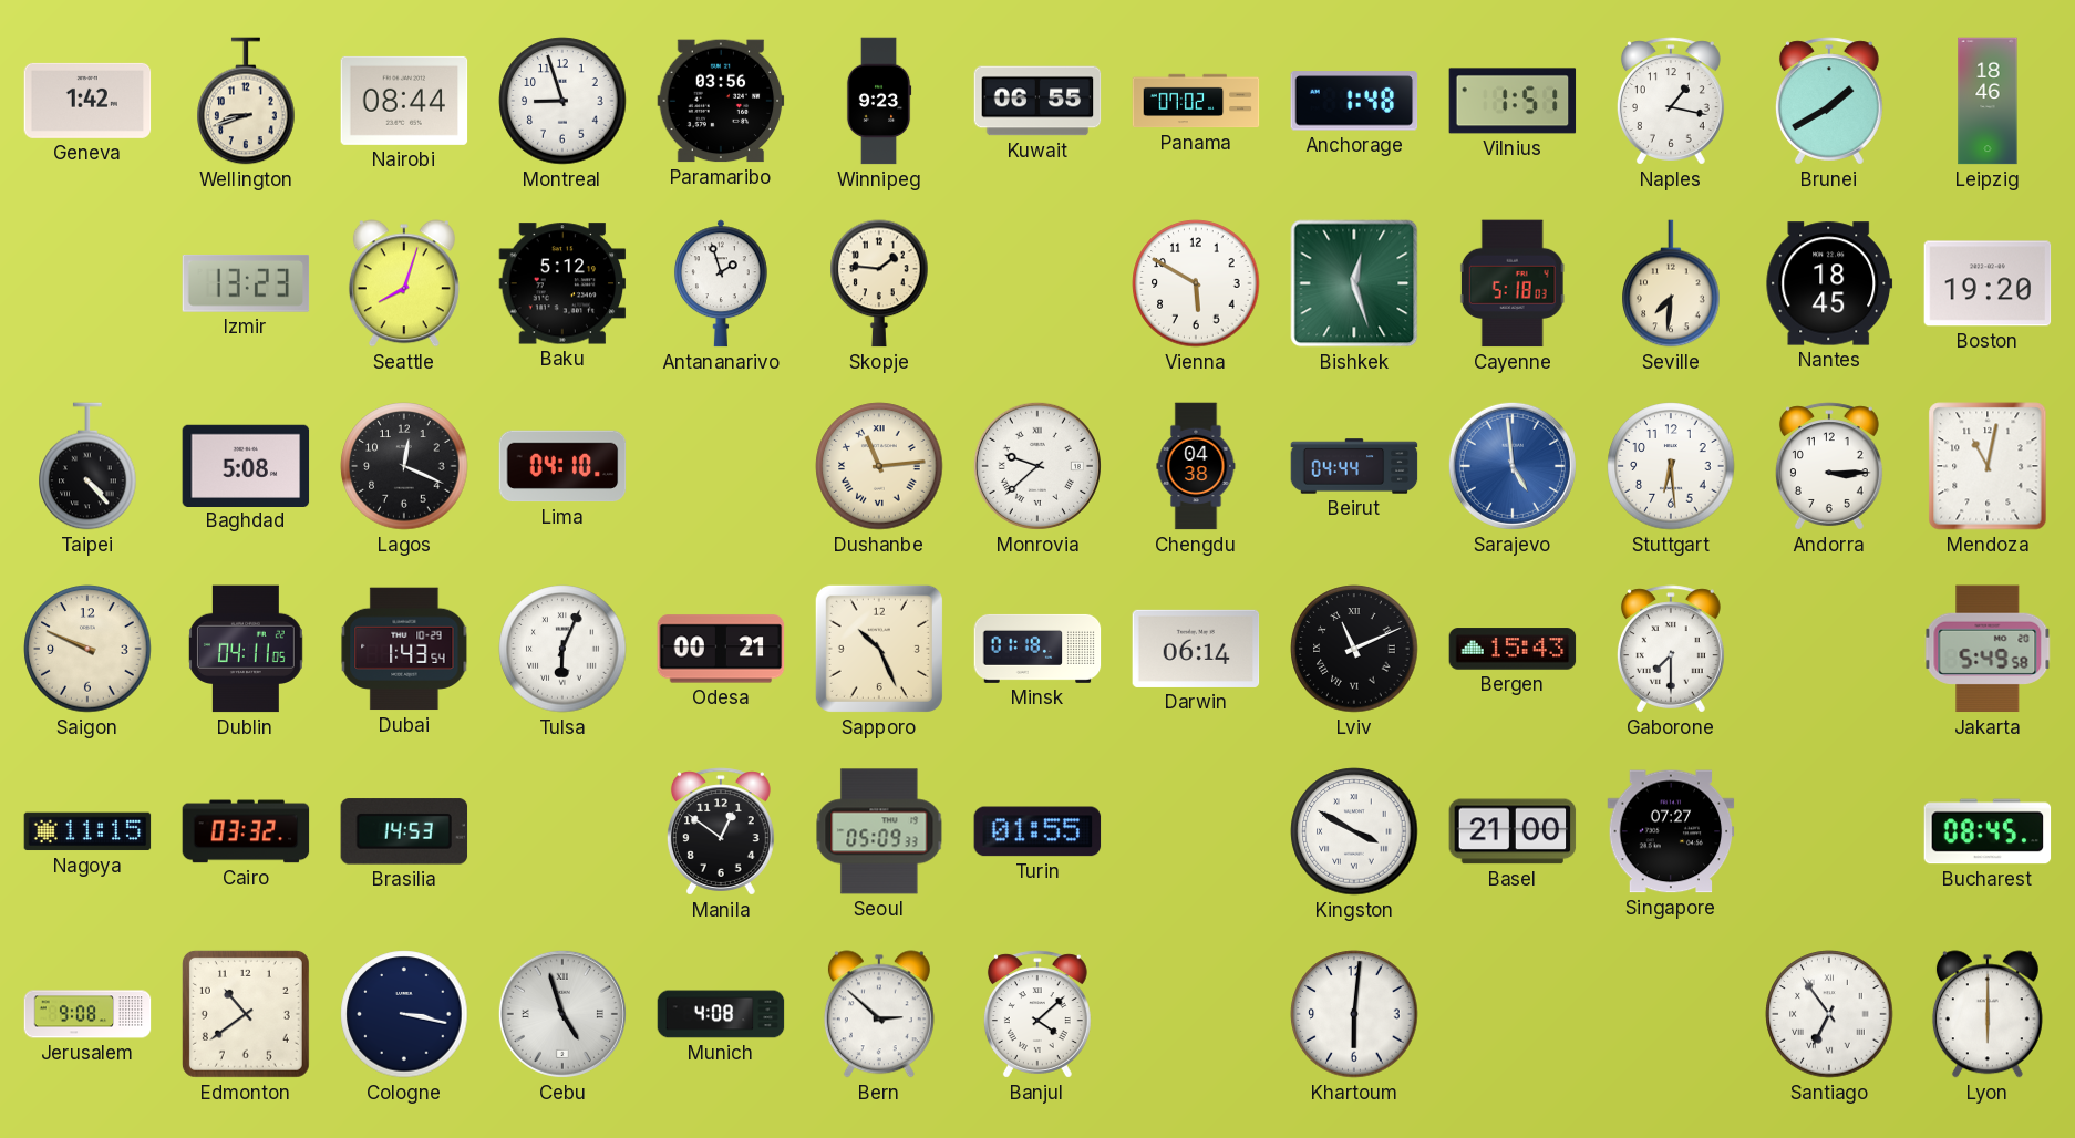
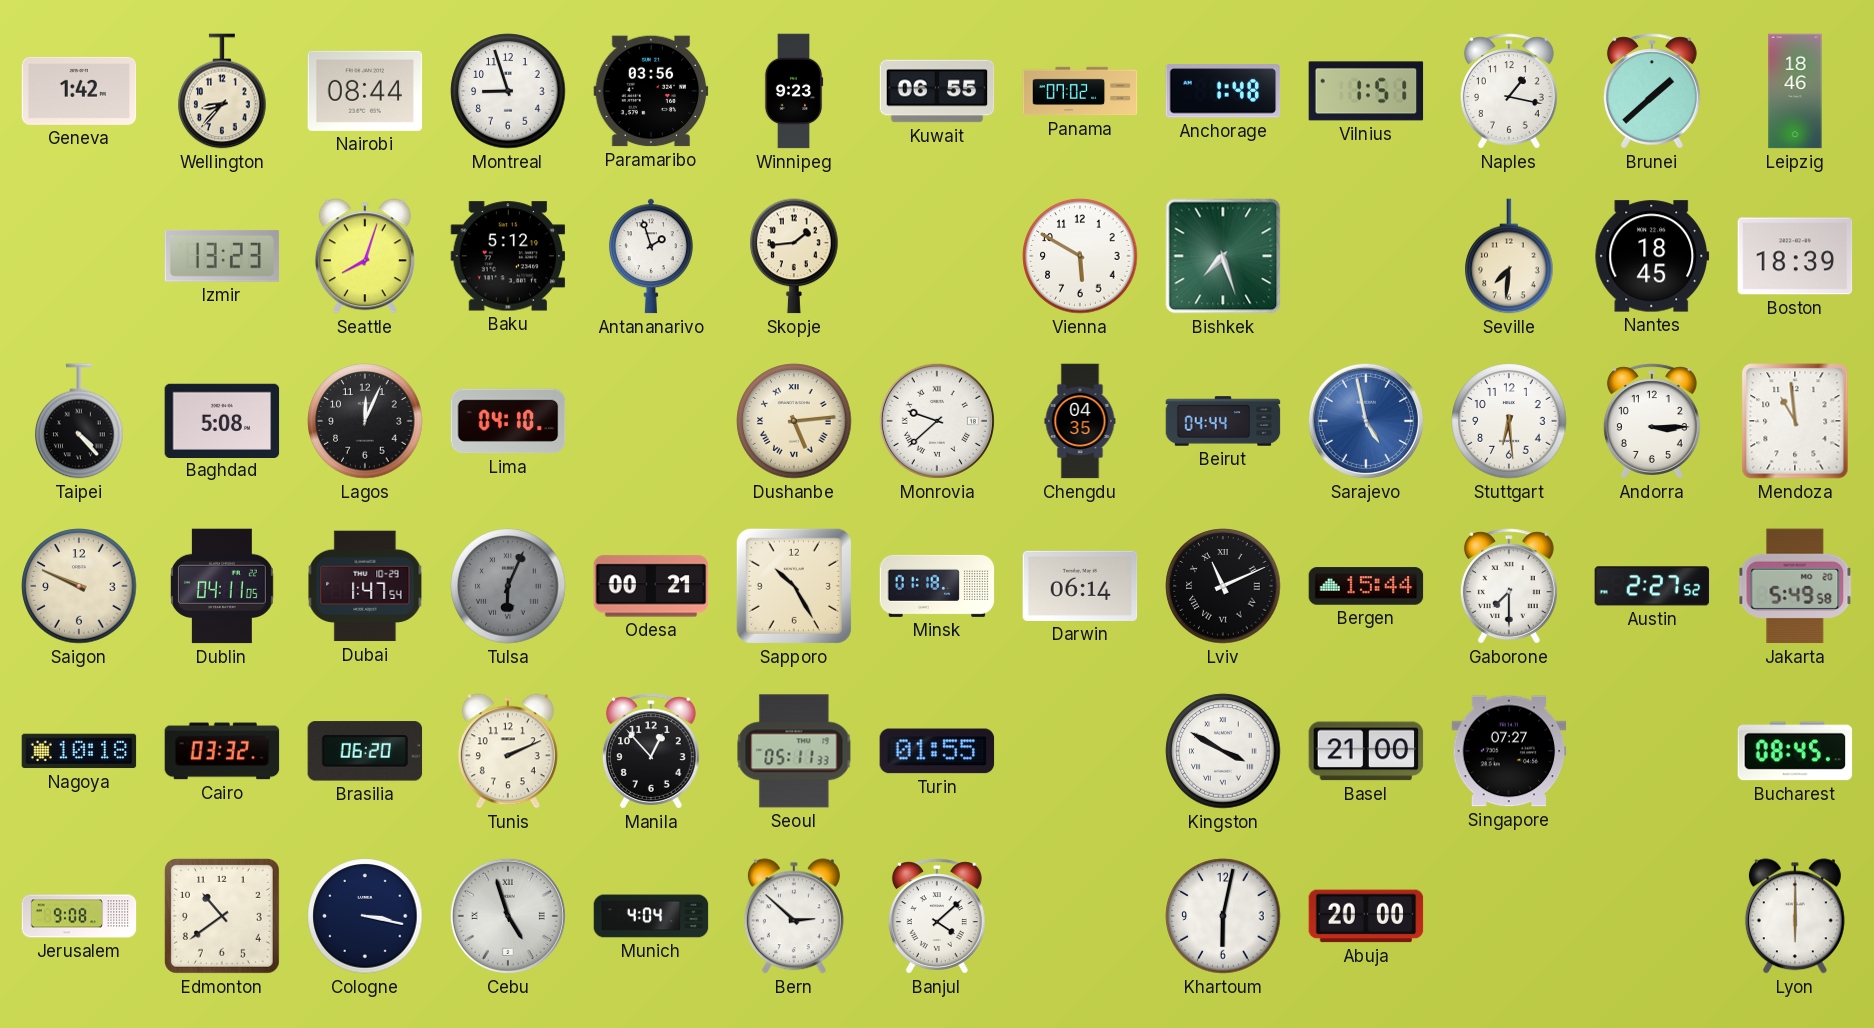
Wellington: 8:42 -> 8:37
Brunei: 1:40 -> 1:38
Skopje: 1:46 -> 1:44
Bishkek: 12:27 -> 7:27
Cayenne: 5:18 -> none
Boston: 19:20 -> 18:39
Lagos: 12:19 -> 12:04
Dushanbe: 11:14 -> 5:14
Chengdu: 04:38 -> 04:35
Sarajevo: 4:59 -> 4:58
Mendoza: 11:02 -> 10:59
Dubai: 1:43 -> 1:47
Tulsa dial: white -> grey
Sapporo: 10:26 -> 10:25
Bergen: 15:43 -> 15:44
Austin: none -> 2:27
Nagoya: 11:15 -> 10:18
Brasilia: 14:53 -> 06:20
Tunis: none -> 2:11
Manila: 12:51 -> 12:53
Seoul: 05:09 -> 05:11
Munich: 4:08 -> 4:04
Khartoum: 6:01 -> 6:02
Abuja: none -> 20:00
Santiago: 6:54 -> none
